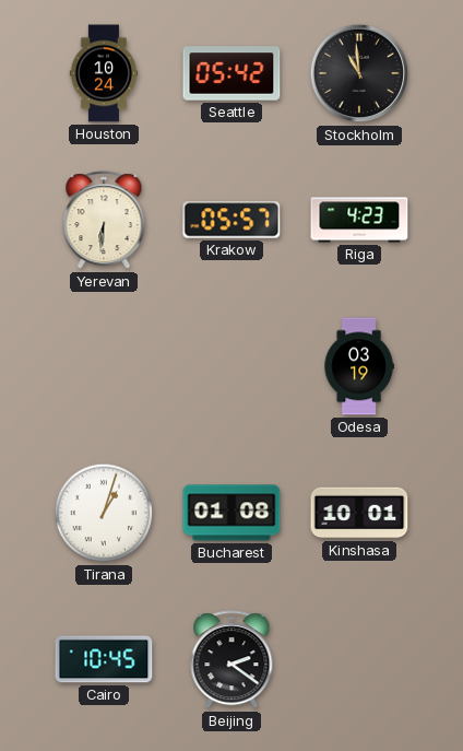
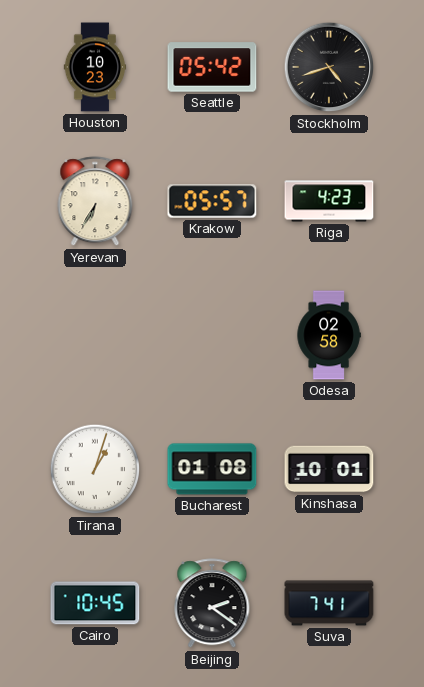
Houston: 10:24 -> 10:23
Stockholm: 10:59 -> 4:42
Yerevan: 6:31 -> 6:35
Odesa: 03:19 -> 02:58
Suva: none -> 7:41
